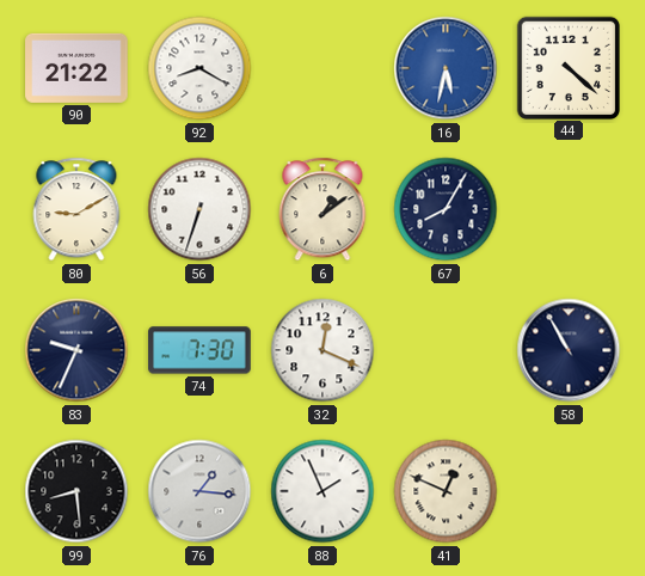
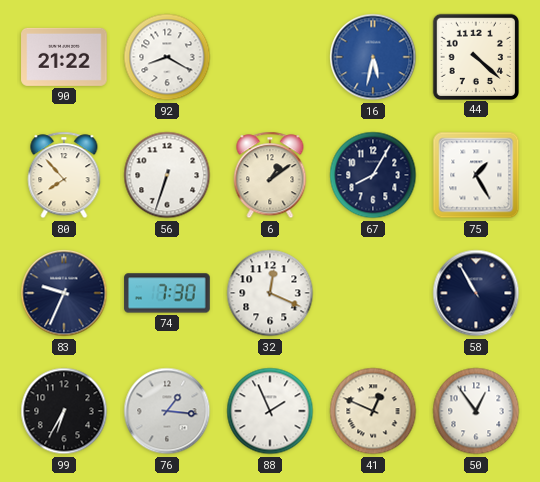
80: 9:10 -> 7:53
75: none -> 1:25
99: 8:29 -> 6:35
50: none -> 12:54
